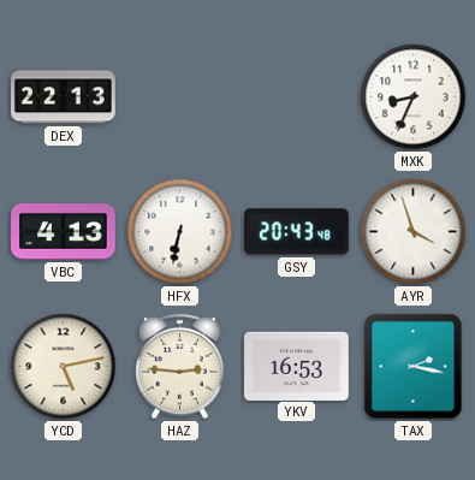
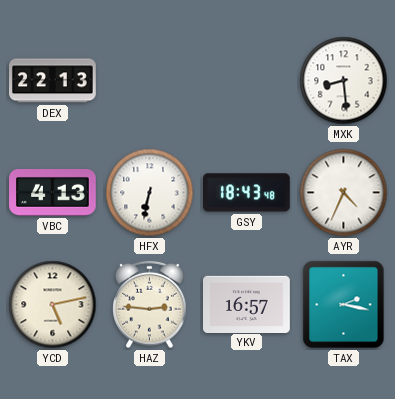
MXK: 8:34 -> 8:29
GSY: 20:43 -> 18:43
AYR: 3:57 -> 4:34
YKV: 16:53 -> 16:57
